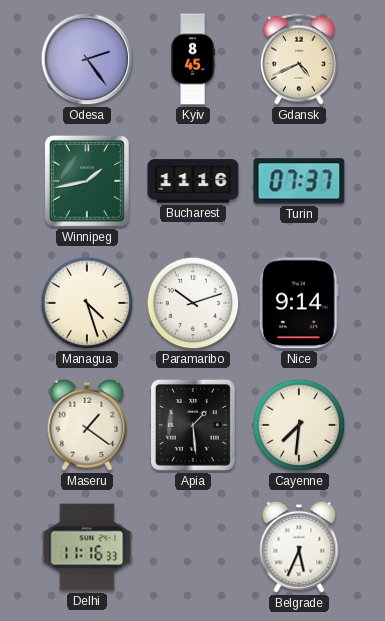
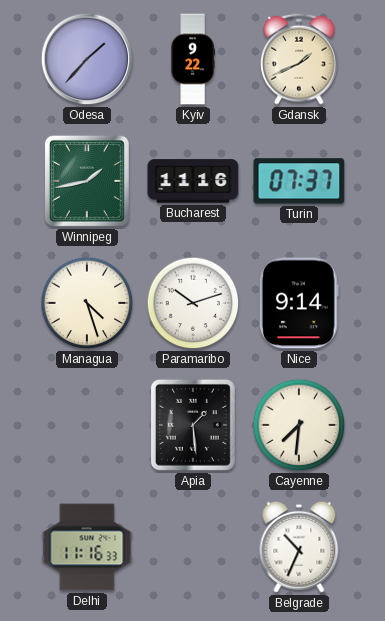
Odesa: 2:24 -> 1:37
Kyiv: 8:45 -> 9:22
Gdansk: 4:41 -> 1:41
Maseru: 1:21 -> none
Belgrade: 5:34 -> 10:34
